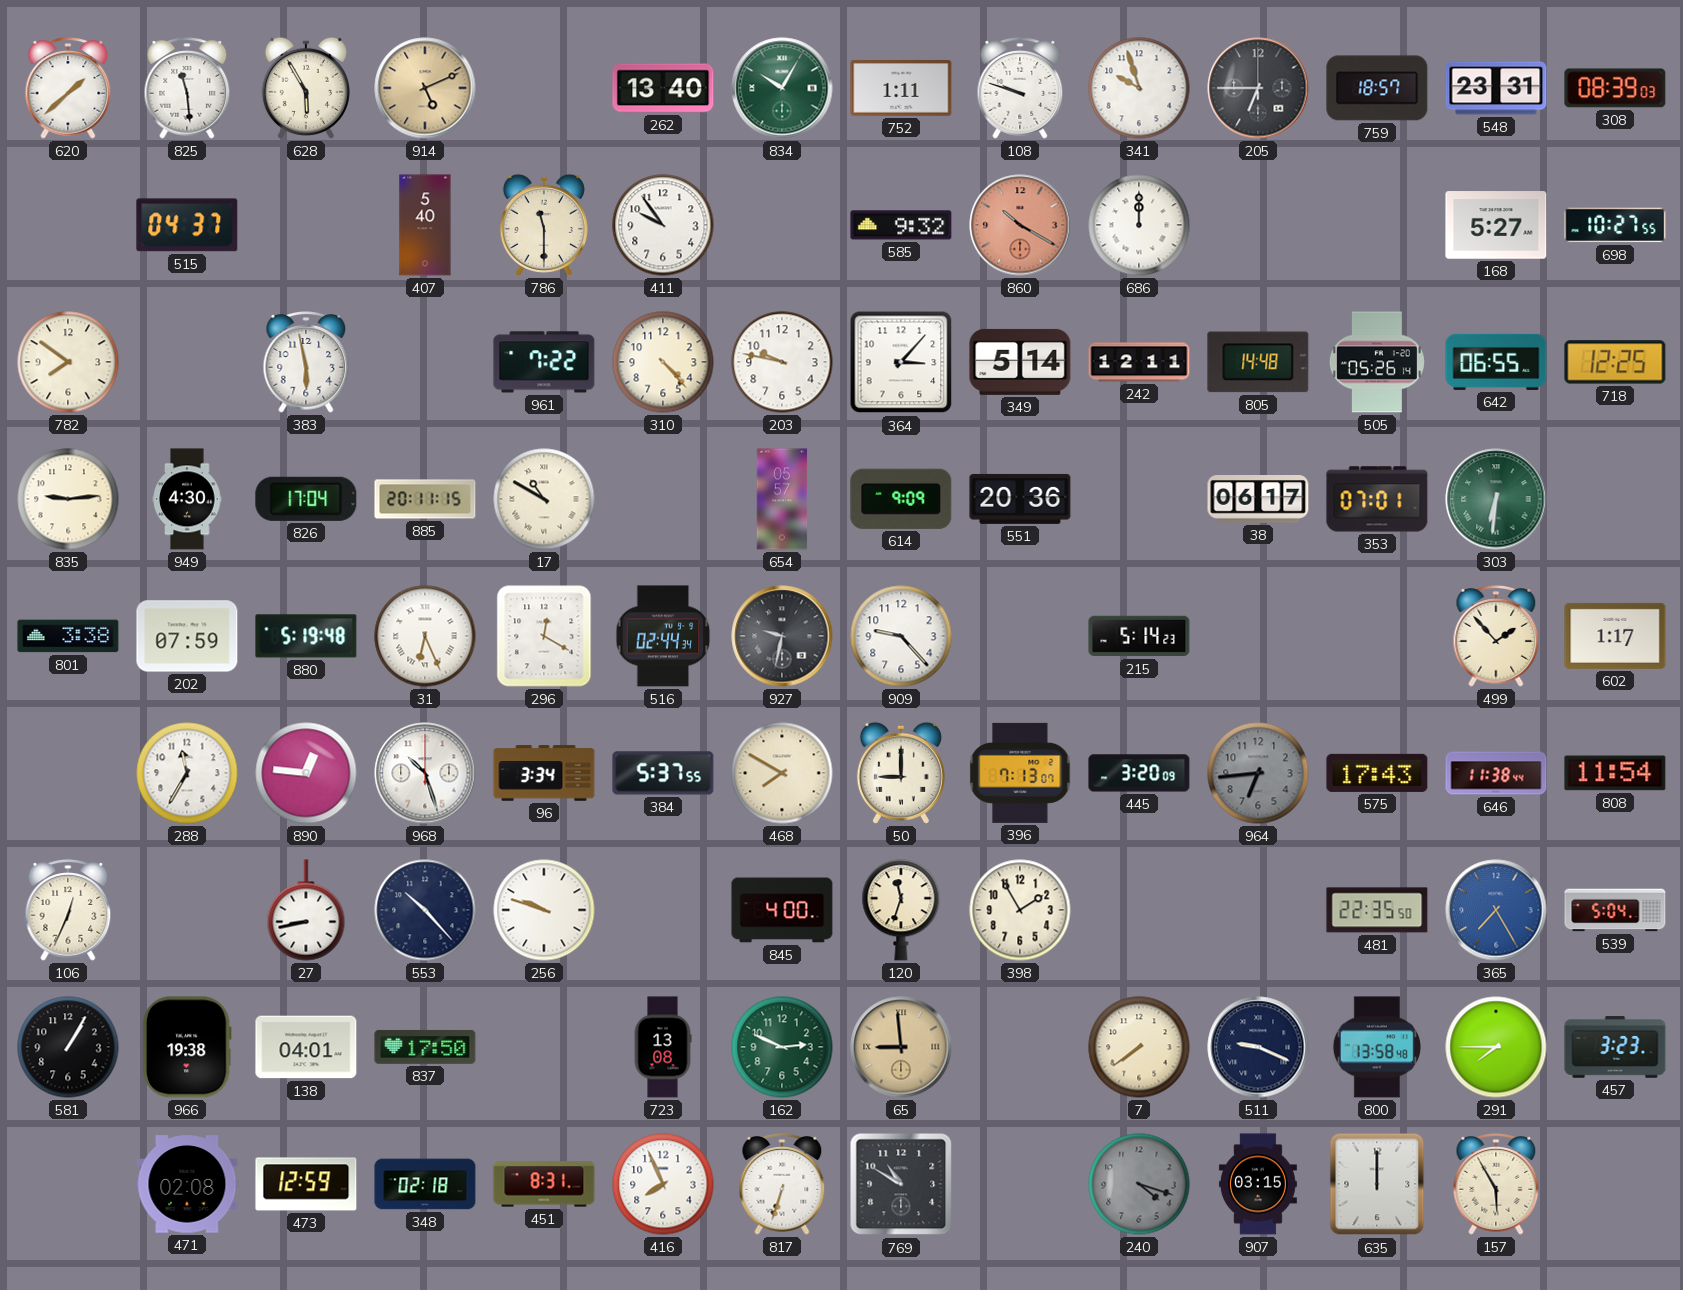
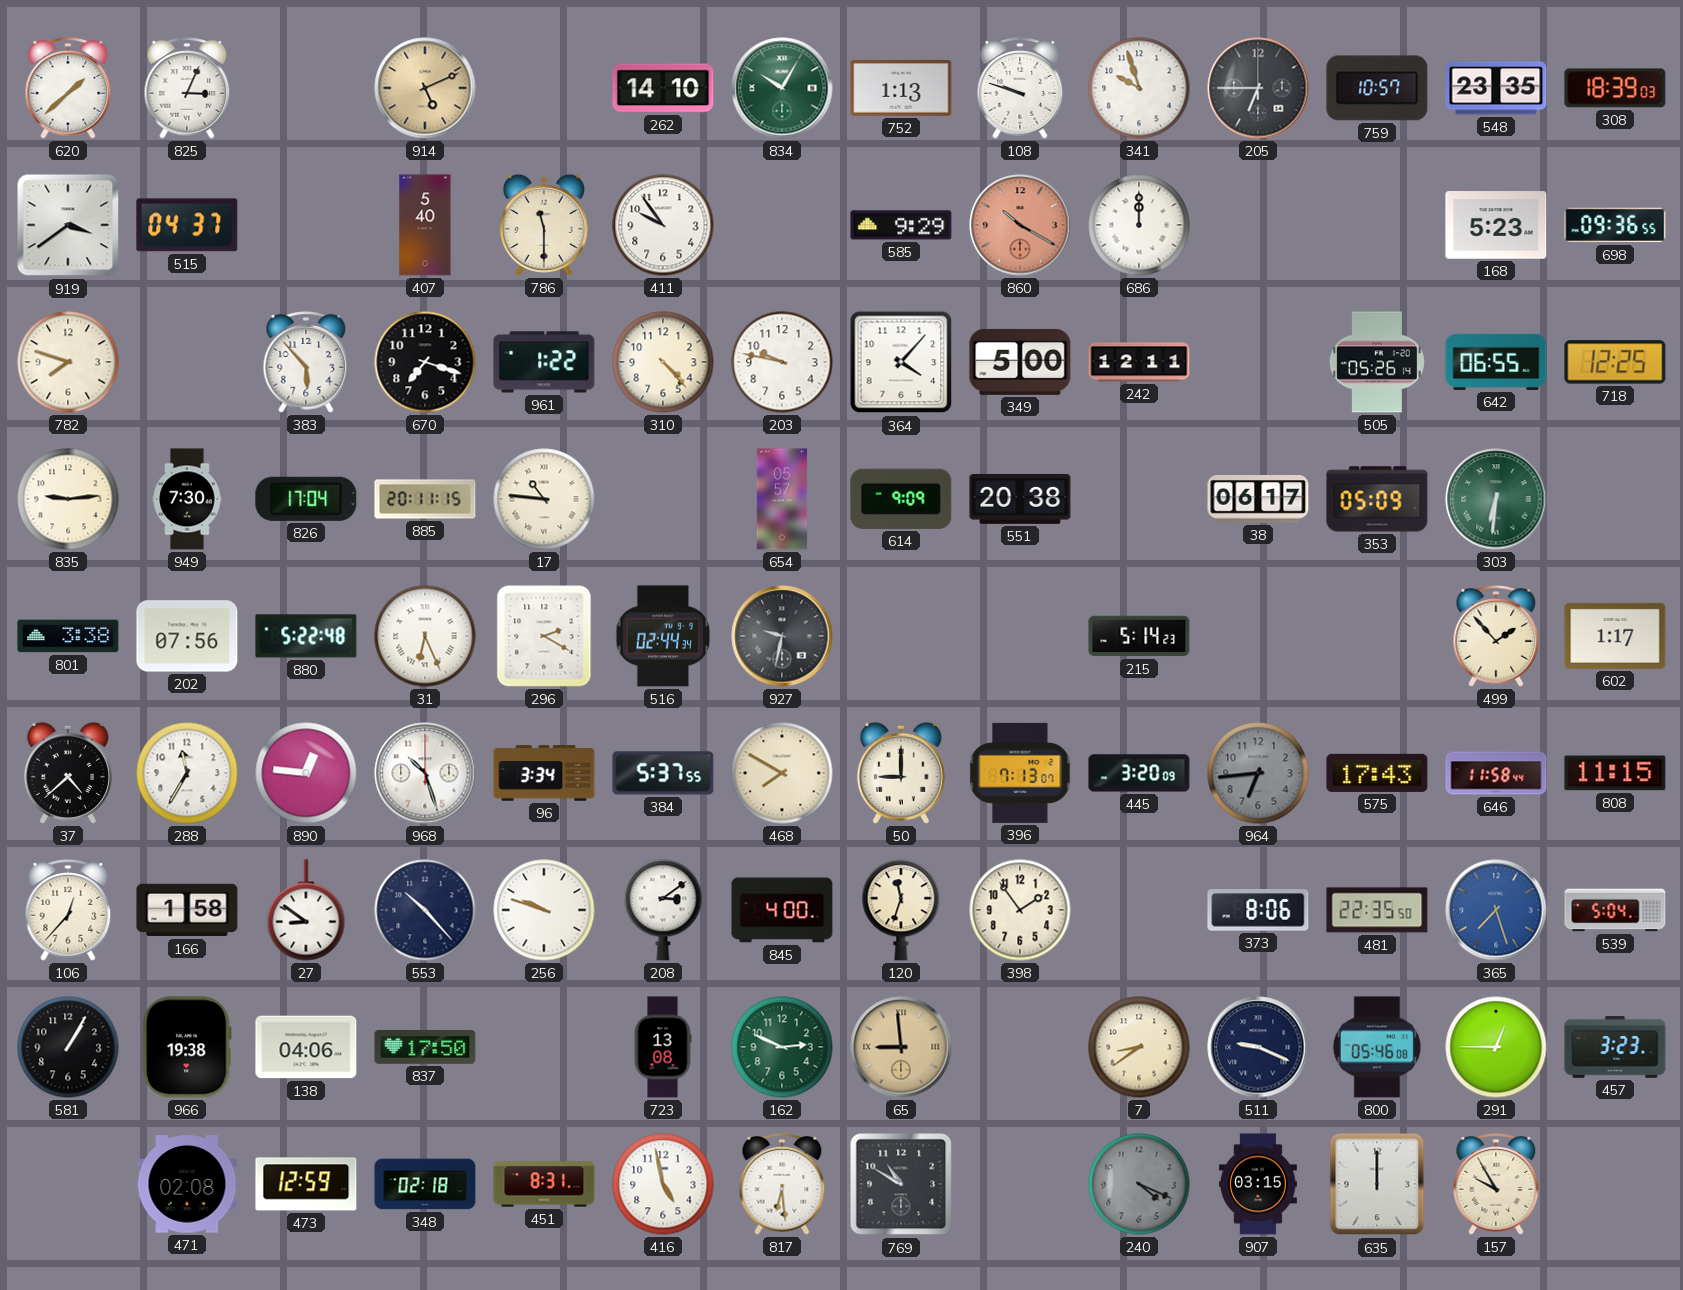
825: 11:29 -> 3:04
628: 5:55 -> none
262: 13:40 -> 14:10
752: 1:11 -> 1:13
759: 18:57 -> 10:57
548: 23:31 -> 23:35
308: 08:39 -> 18:39
919: none -> 3:39
585: 9:32 -> 9:29
168: 5:27 -> 5:23
698: 10:27 -> 09:36
782: 7:51 -> 7:48
383: 5:58 -> 5:53
670: none -> 7:18
961: 7:22 -> 1:22
364: 3:07 -> 4:07
349: 5:14 -> 5:00
805: 14:48 -> none
949: 4:30 -> 7:30
17: 10:50 -> 10:46
551: 20:36 -> 20:38
353: 07:01 -> 05:09
202: 07:59 -> 07:56
880: 5:19 -> 5:22
296: 12:20 -> 2:20
909: 9:23 -> none
37: none -> 4:38
646: 11:38 -> 11:58
808: 11:54 -> 11:15
106: 12:34 -> 12:37
166: none -> 1:58
27: 8:43 -> 8:51
208: none -> 3:09
398: 1:55 -> 1:54
373: none -> 8:06
365: 7:25 -> 7:27
138: 04:01 -> 04:06
7: 7:39 -> 8:39
800: 13:58 -> 05:46
291: 7:45 -> 12:45
416: 7:56 -> 4:58
817: 6:33 -> 6:29
240: 4:18 -> 4:19
157: 5:55 -> 9:55
